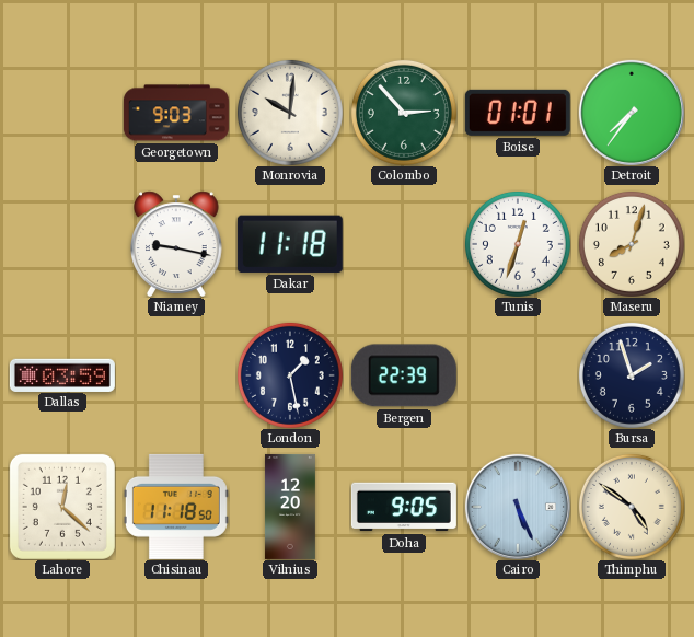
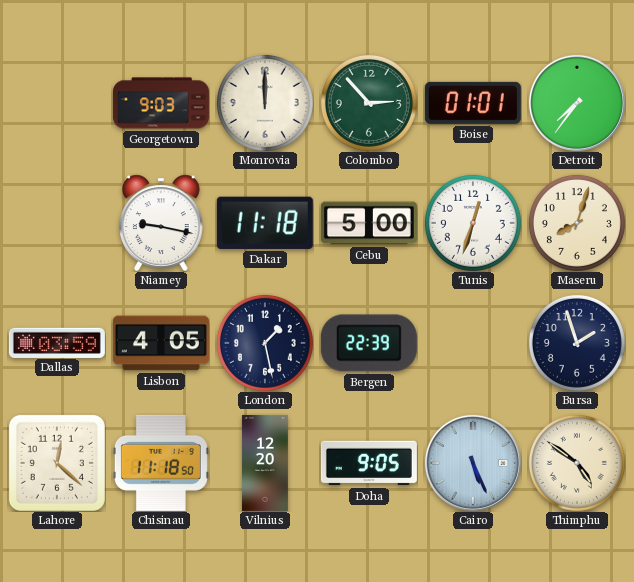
Monrovia: 10:01 -> 12:00
Cebu: none -> 5:00
Lisbon: none -> 4:05
